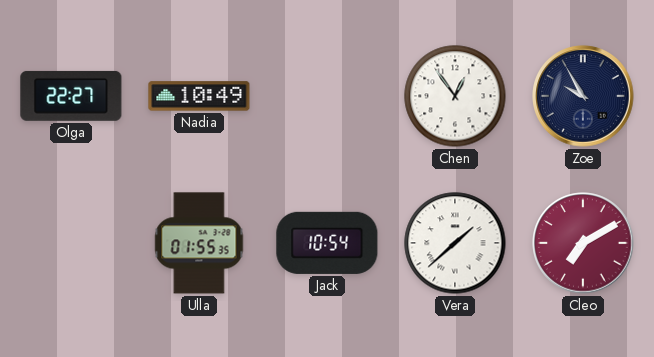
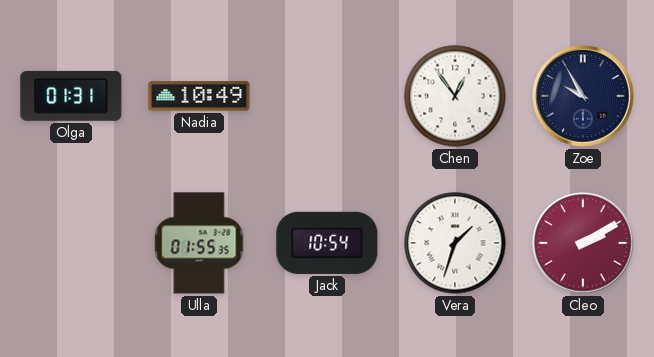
Olga: 22:27 -> 01:31
Vera: 1:38 -> 1:33
Cleo: 7:10 -> 2:10
